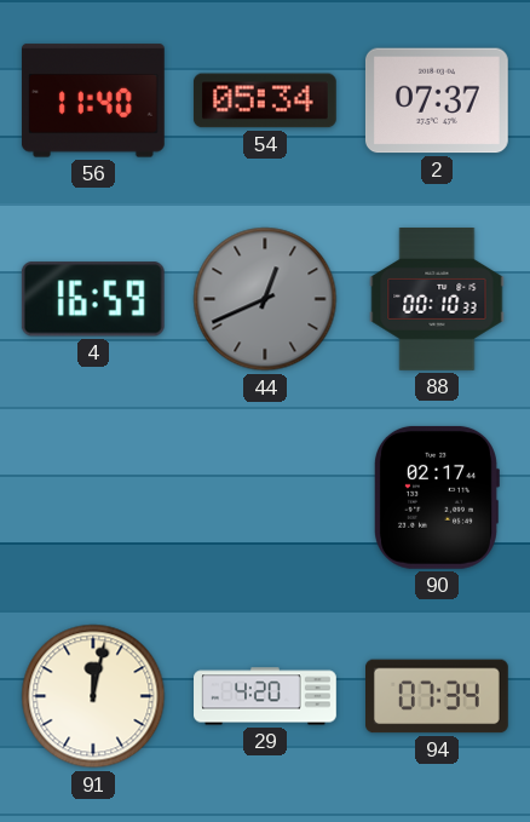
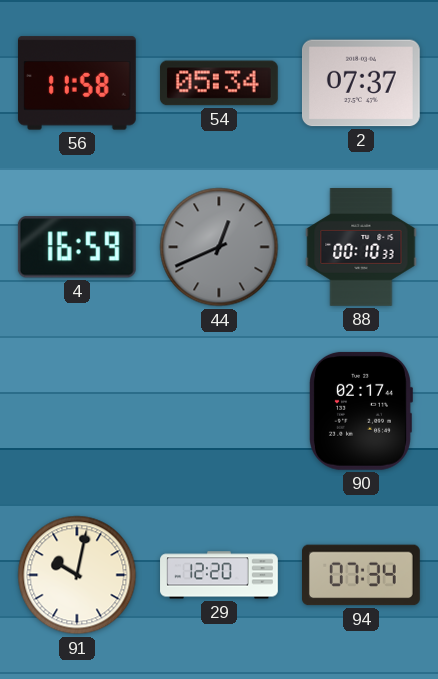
56: 11:40 -> 11:58
91: 12:02 -> 10:02
29: 4:20 -> 12:20
